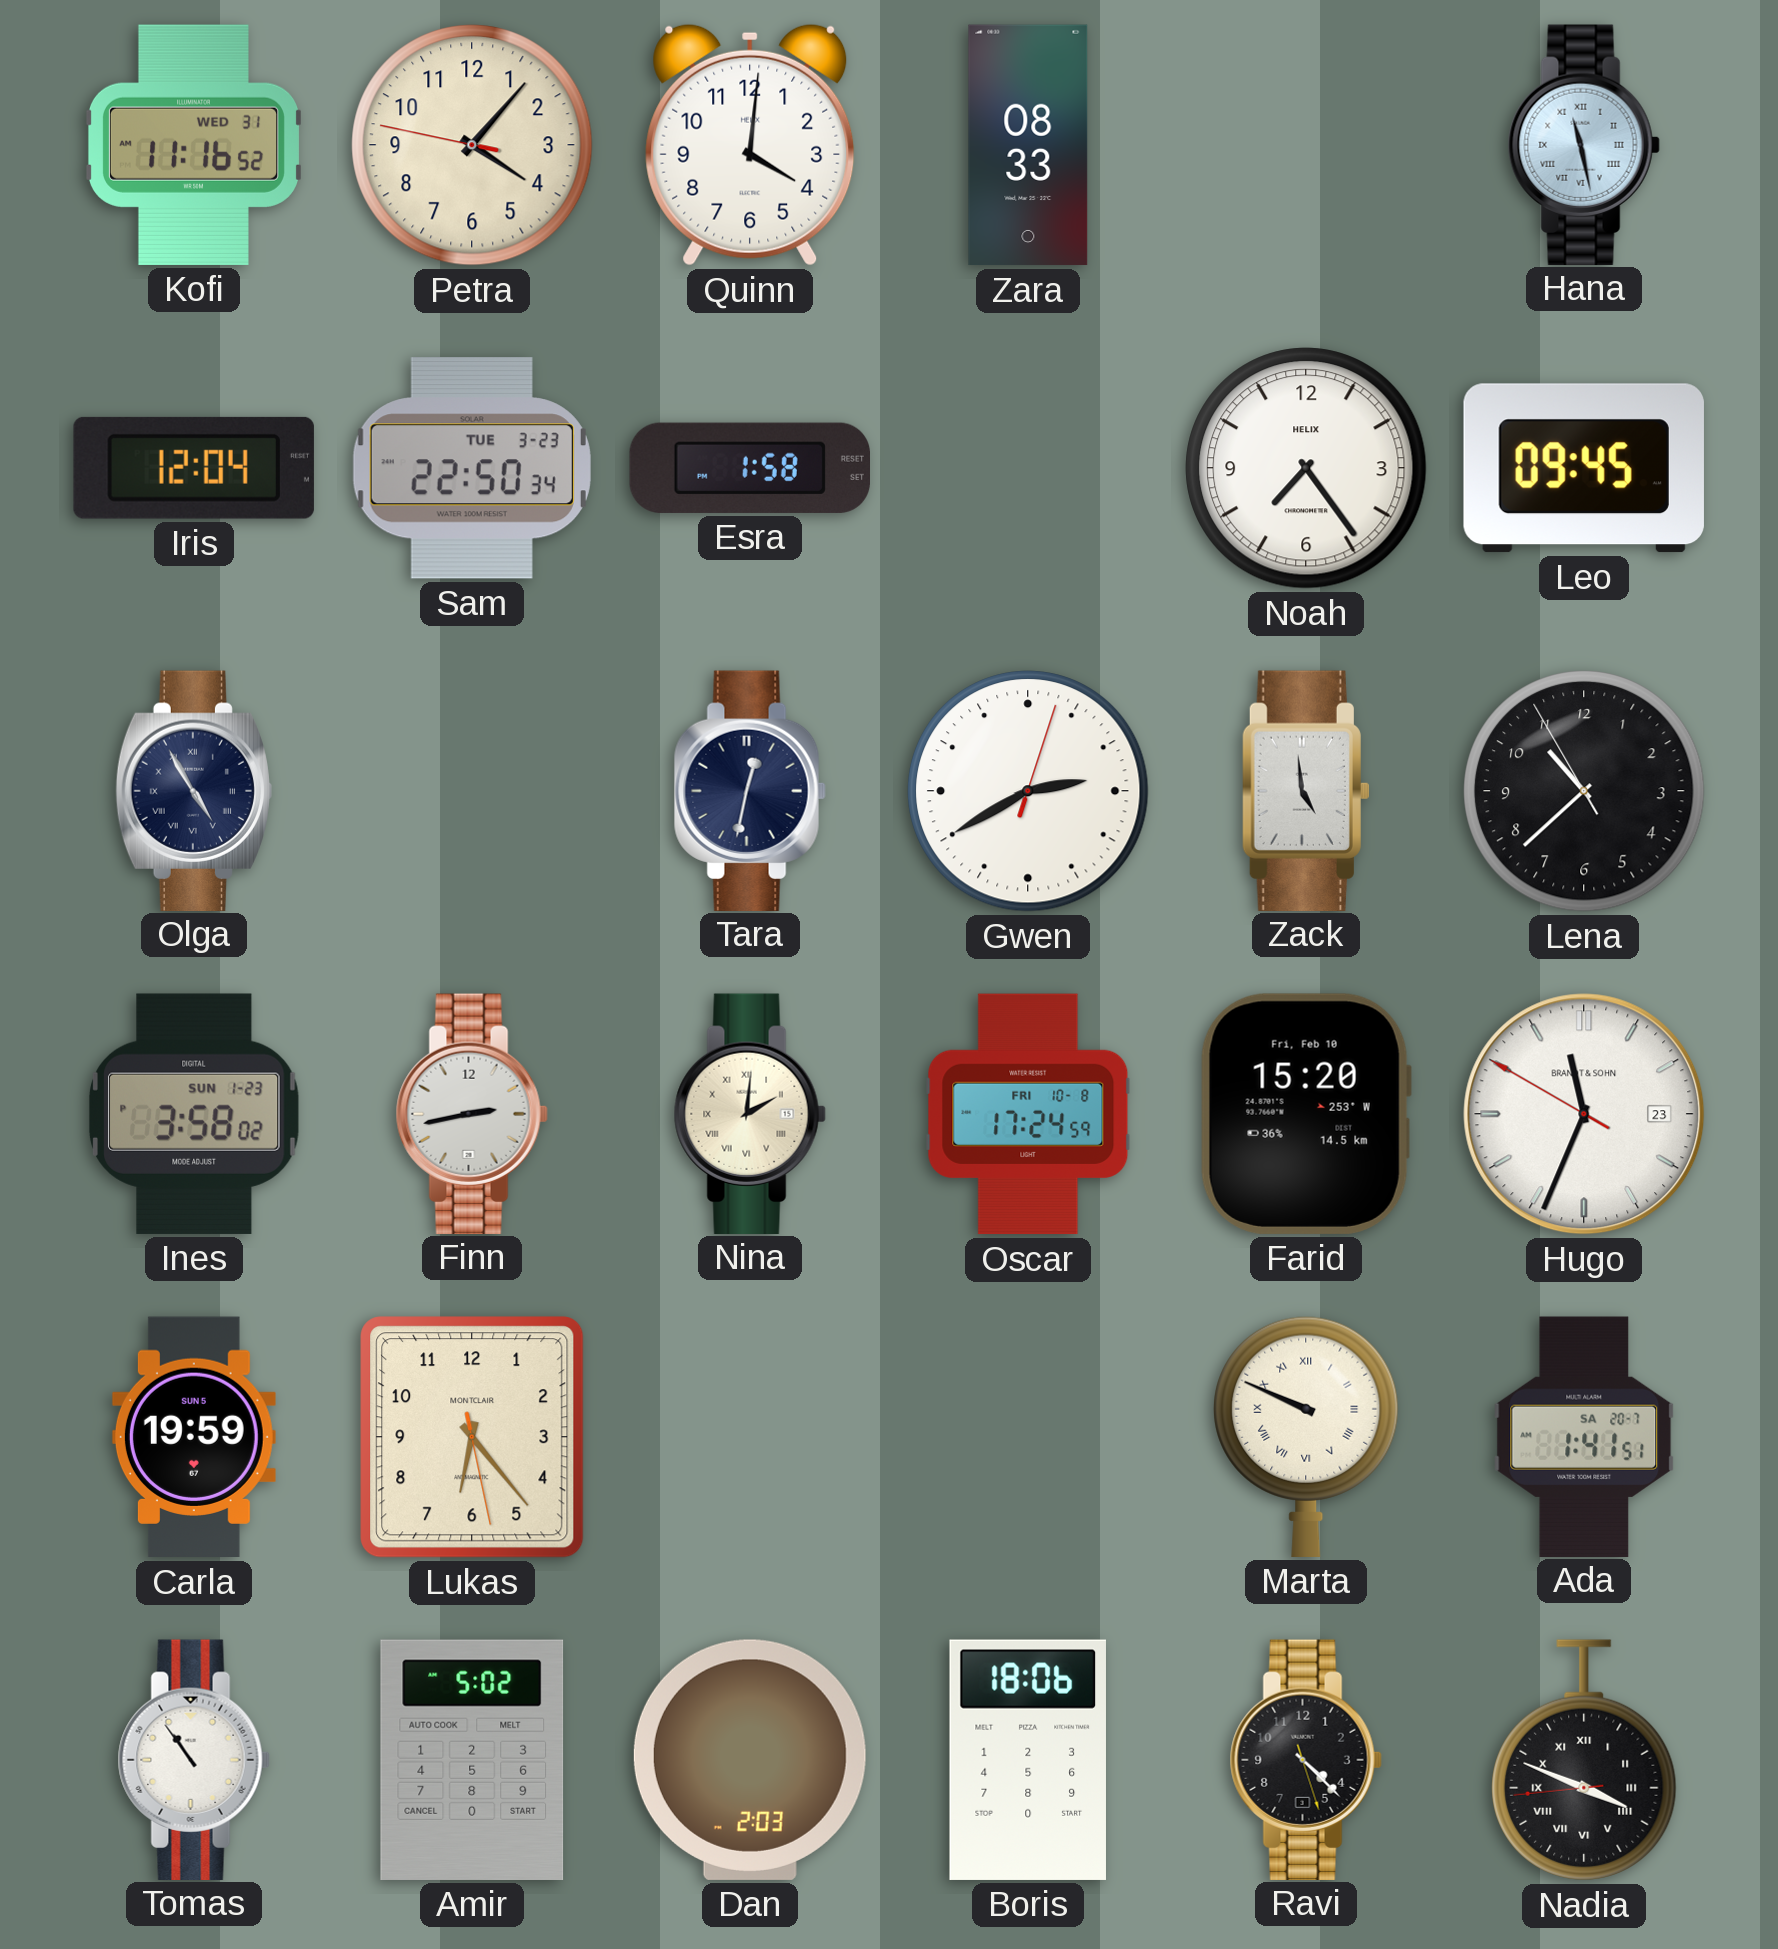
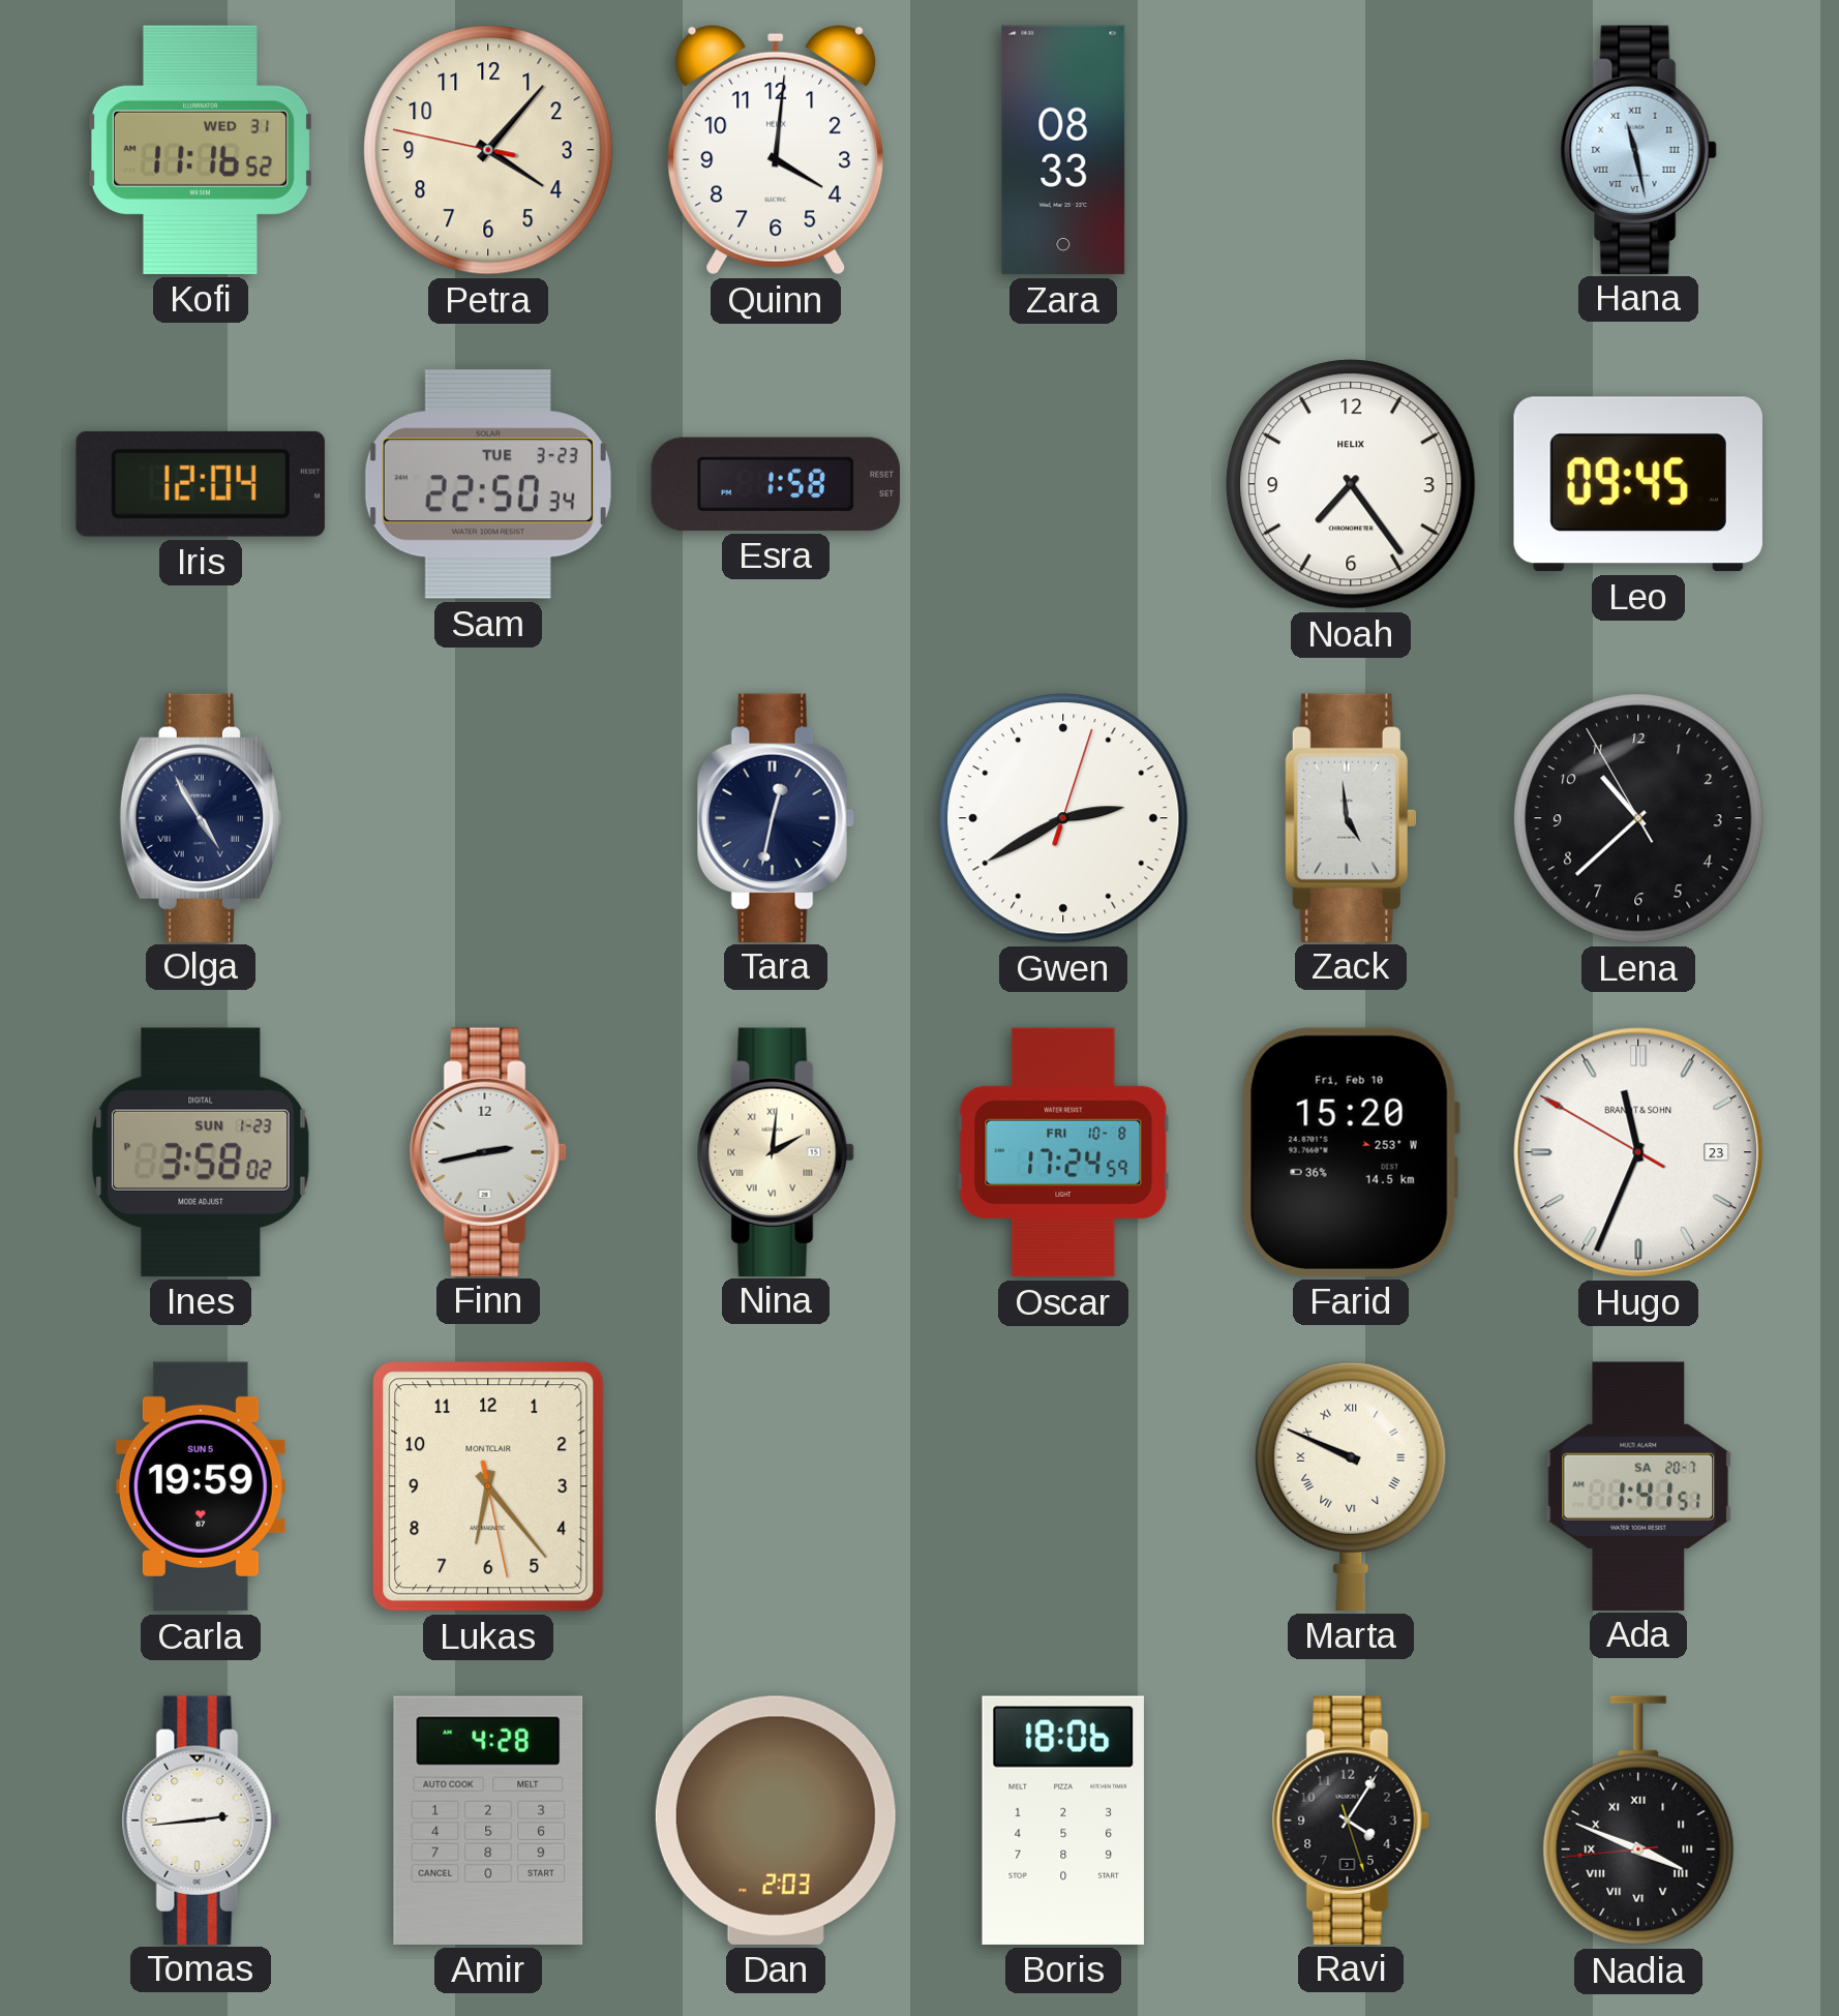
Tomas: 10:54 -> 2:44
Amir: 5:02 -> 4:28
Ravi: 4:22 -> 4:05
